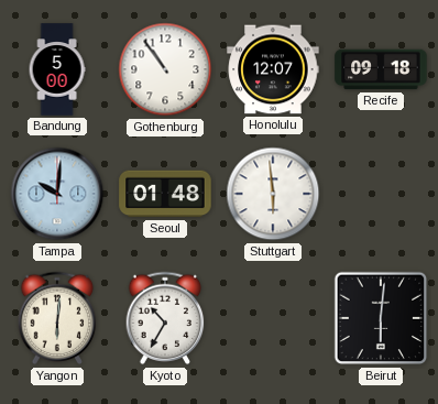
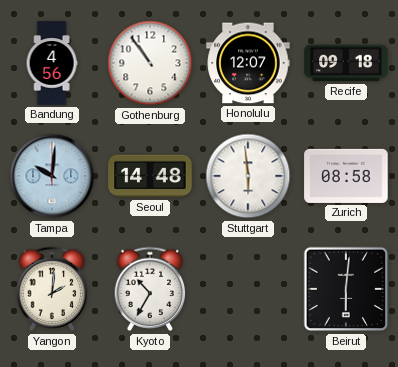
Bandung: 5:00 -> 4:56
Seoul: 01:48 -> 14:48
Zurich: none -> 08:58
Yangon: 6:01 -> 2:01
